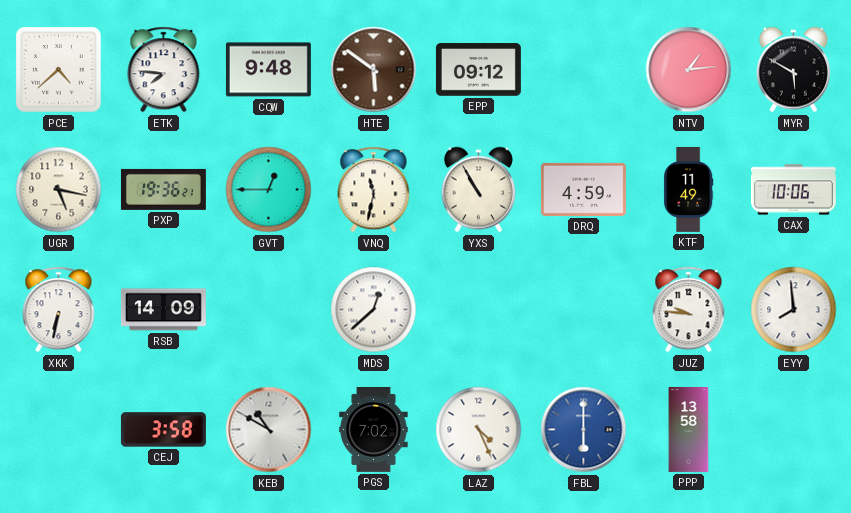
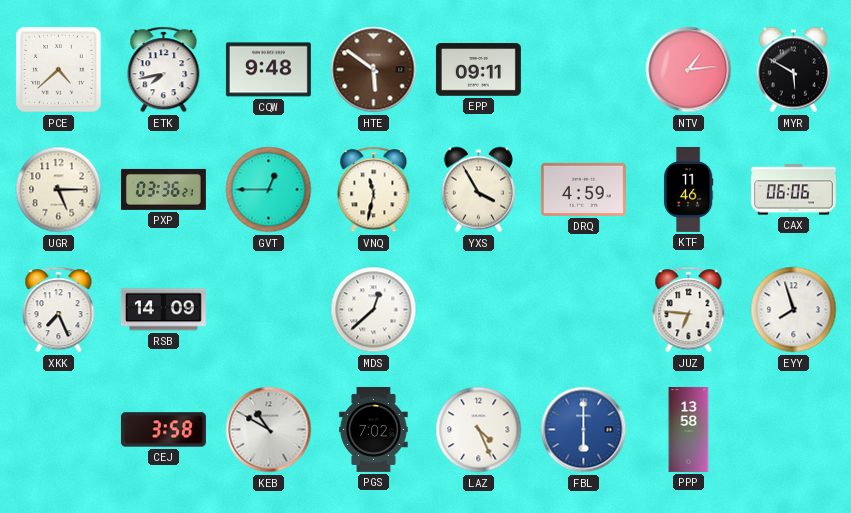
ETK: 7:46 -> 7:43
EPP: 09:12 -> 09:11
UGR: 5:17 -> 5:15
PXP: 19:36 -> 03:36
YXS: 10:55 -> 3:55
KTF: 11:49 -> 11:46
CAX: 10:06 -> 06:06
XKK: 6:32 -> 7:26
JUZ: 9:46 -> 6:46
EYY: 7:59 -> 7:57
